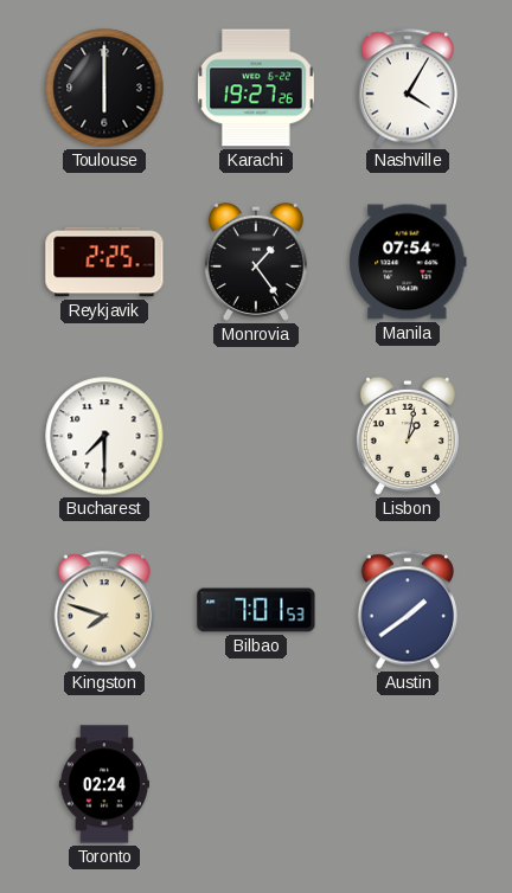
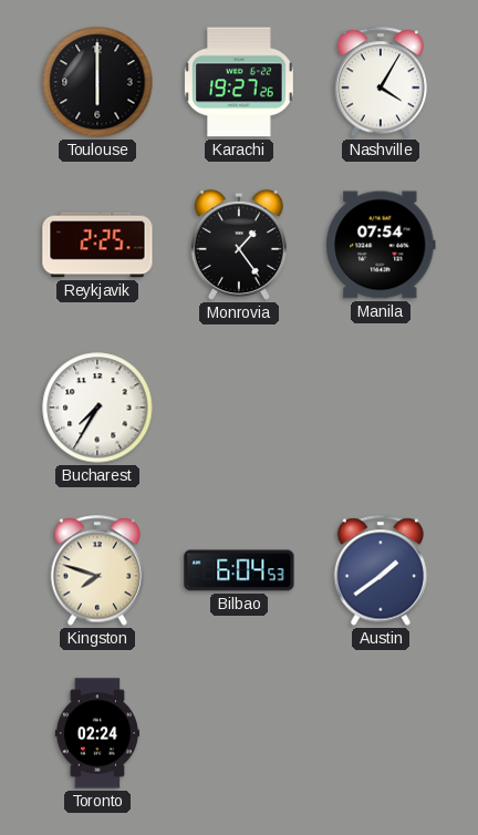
Bucharest: 7:30 -> 7:35
Lisbon: 1:02 -> none
Bilbao: 7:01 -> 6:04
